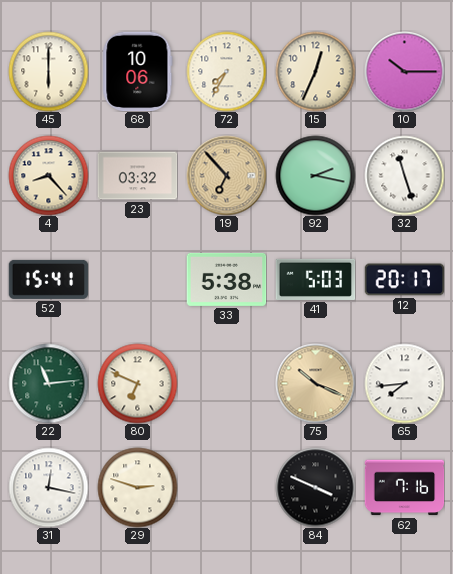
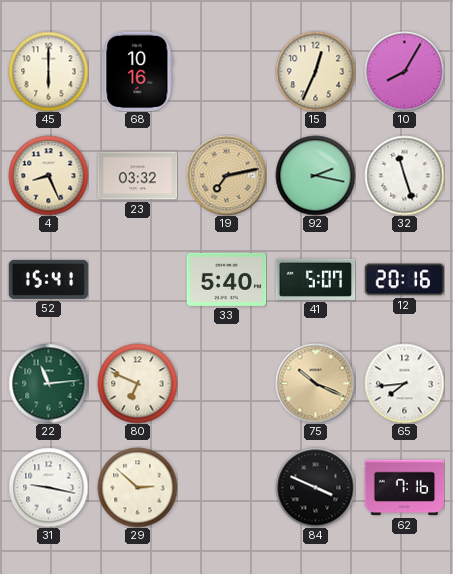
68: 10:06 -> 10:16
72: 7:35 -> none
10: 10:15 -> 8:05
4: 8:23 -> 8:26
19: 6:53 -> 7:13
33: 5:38 -> 5:40
41: 5:03 -> 5:07
12: 20:17 -> 20:16
31: 12:17 -> 9:17
29: 2:48 -> 2:52
